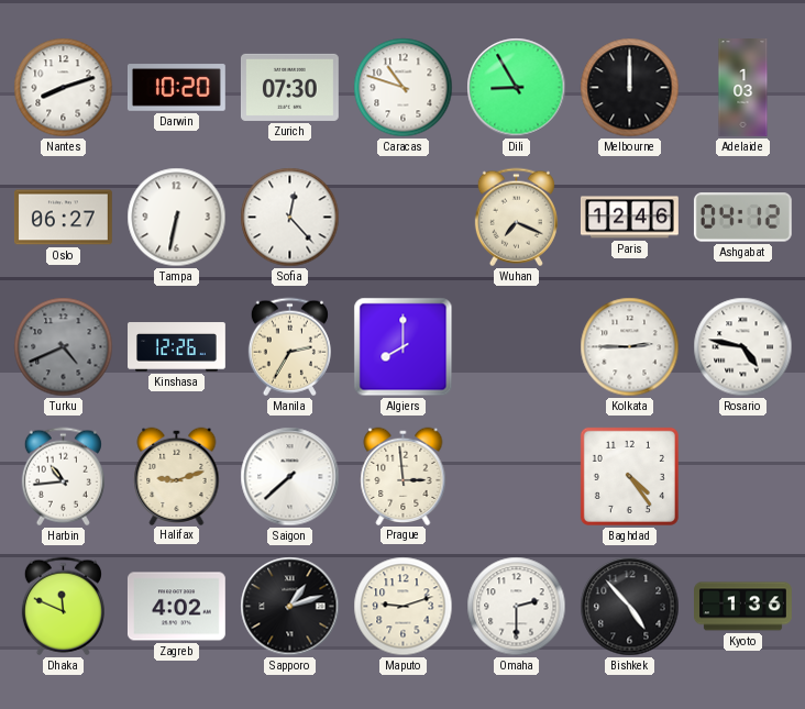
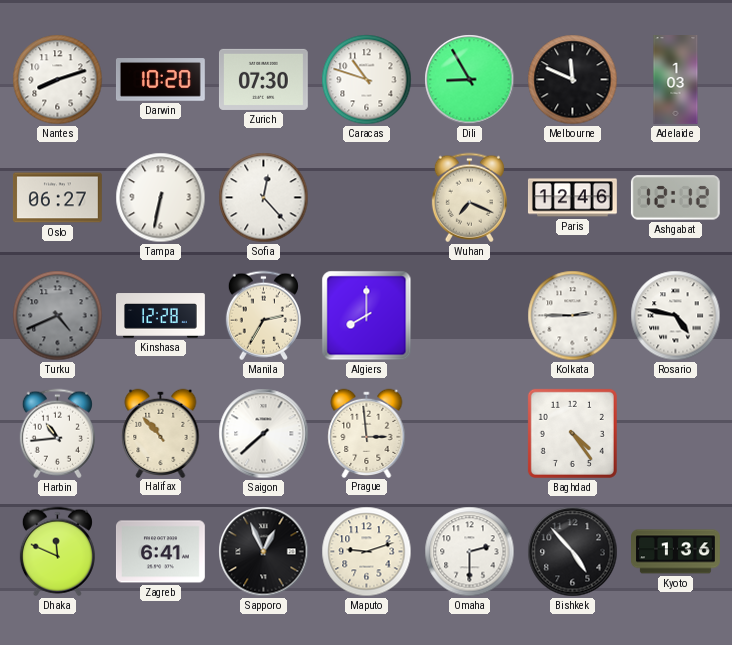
Melbourne: 12:00 -> 11:49
Ashgabat: 04:12 -> 12:12
Kinshasa: 12:26 -> 12:28
Halifax: 9:12 -> 10:53
Zagreb: 4:02 -> 6:41
Sapporo: 1:12 -> 12:56
